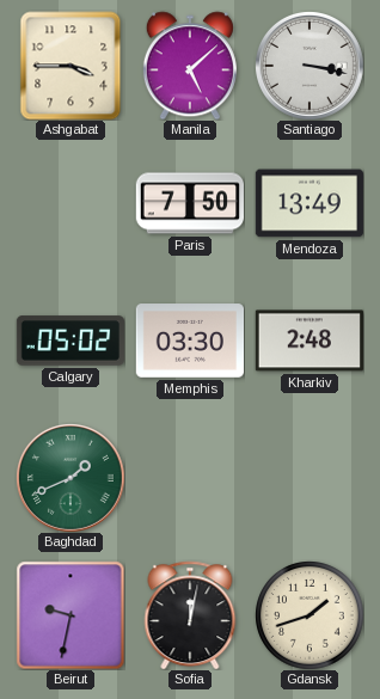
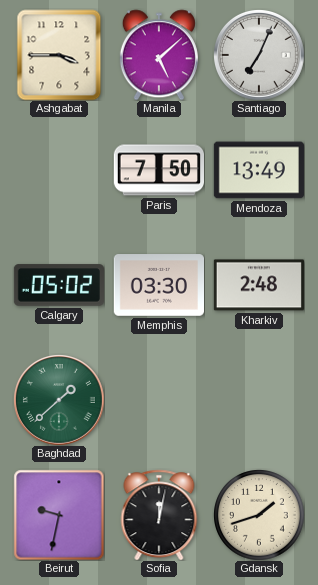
Santiago: 3:17 -> 7:04
Baghdad: 1:41 -> 1:38
